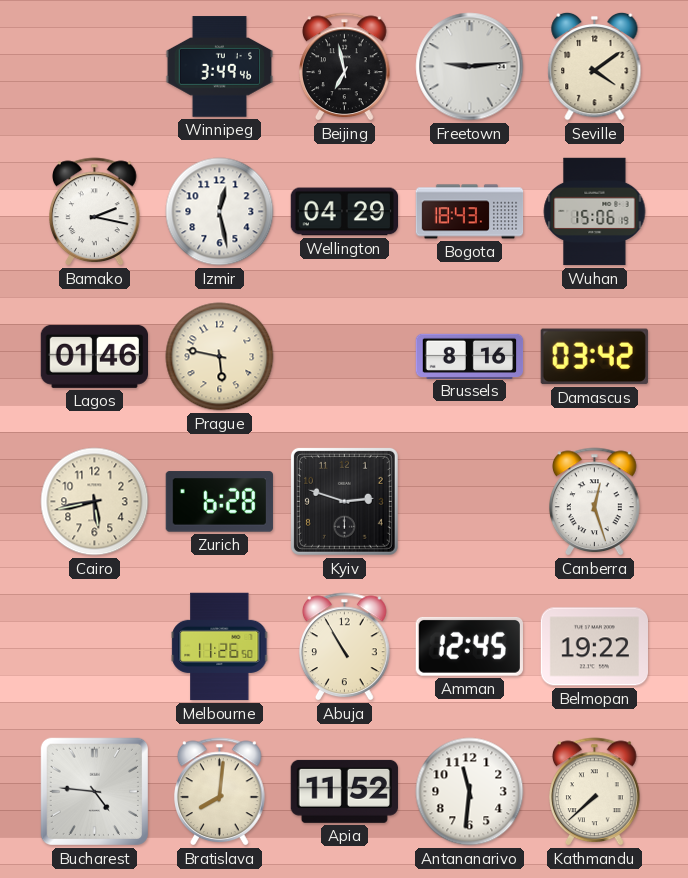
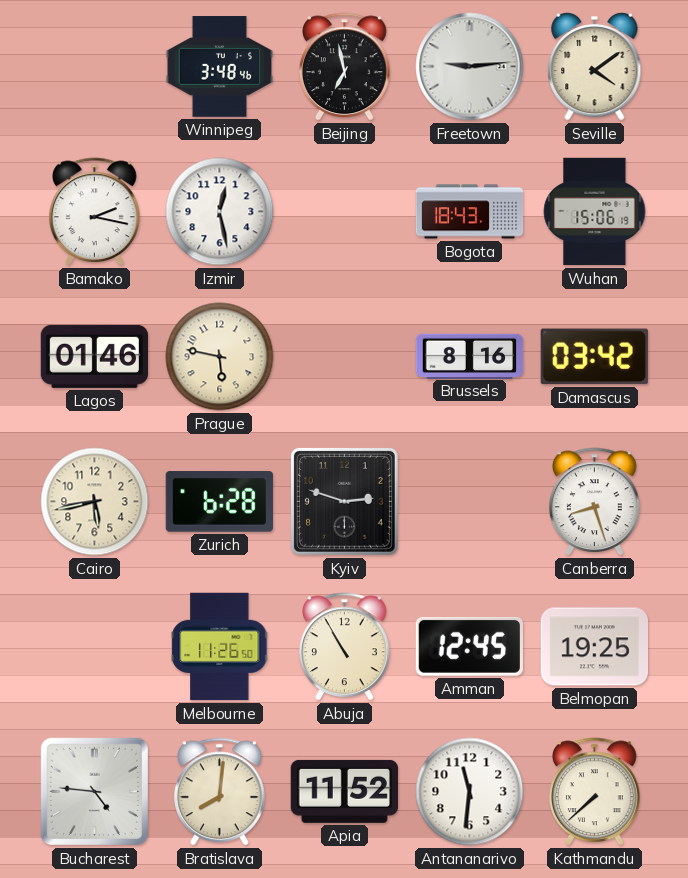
Winnipeg: 3:49 -> 3:48
Wellington: 04:29 -> none
Canberra: 12:27 -> 8:27
Belmopan: 19:22 -> 19:25
